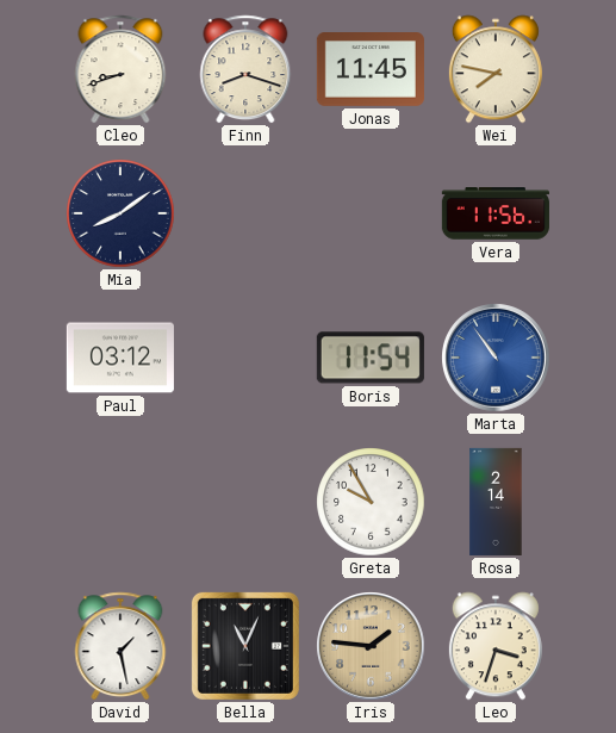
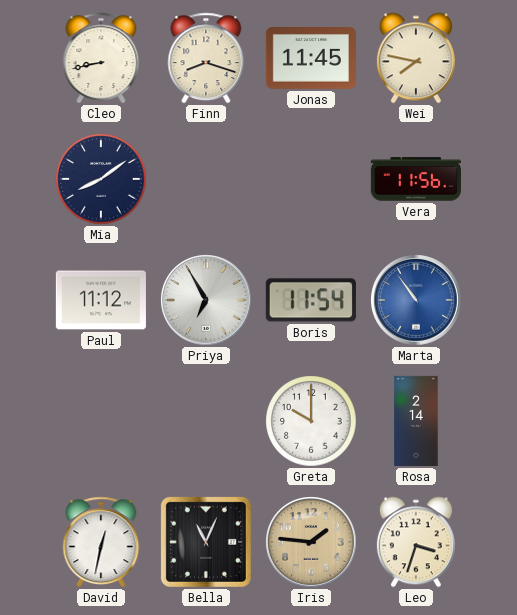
Cleo: 8:42 -> 8:43
Paul: 03:12 -> 11:12
Priya: none -> 6:55
Greta: 9:55 -> 10:00
David: 1:28 -> 12:32
